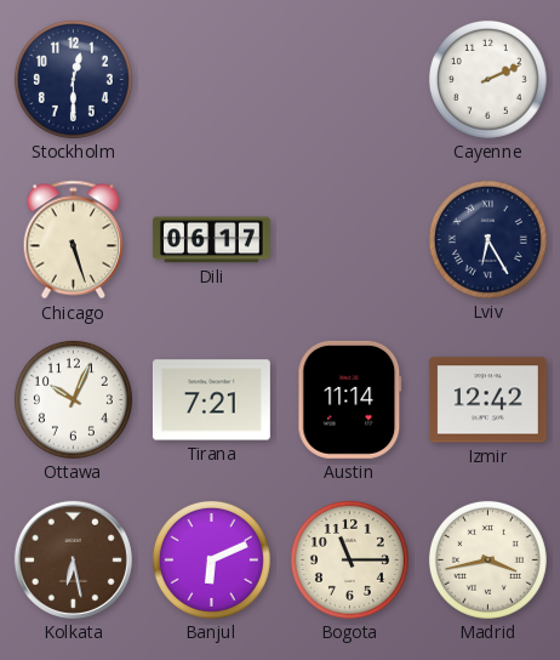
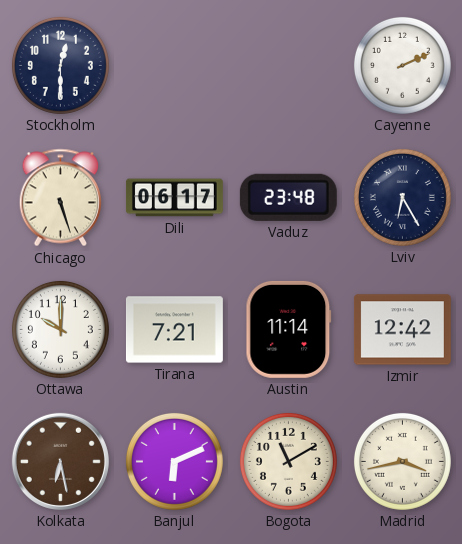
Vaduz: none -> 23:48
Ottawa: 10:04 -> 10:00
Bogota: 11:15 -> 11:10
